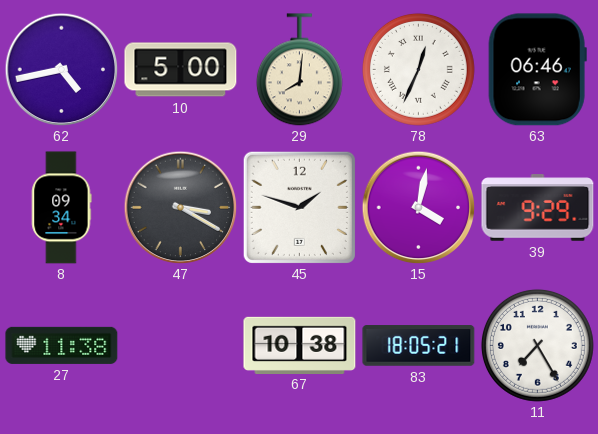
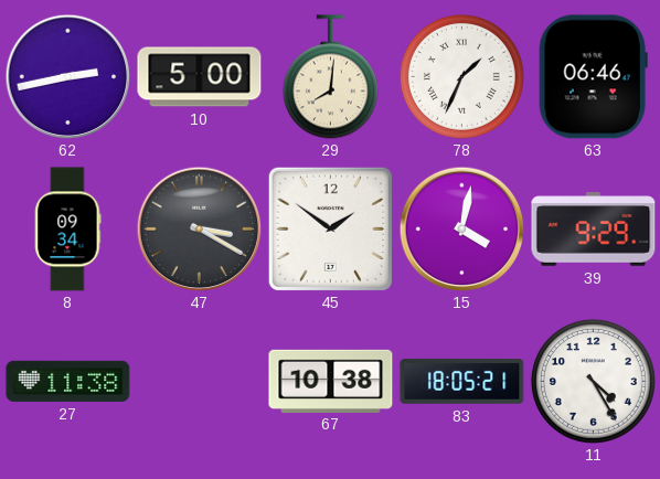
62: 4:43 -> 2:43
78: 12:34 -> 1:34
45: 1:48 -> 1:51
11: 7:25 -> 4:25
